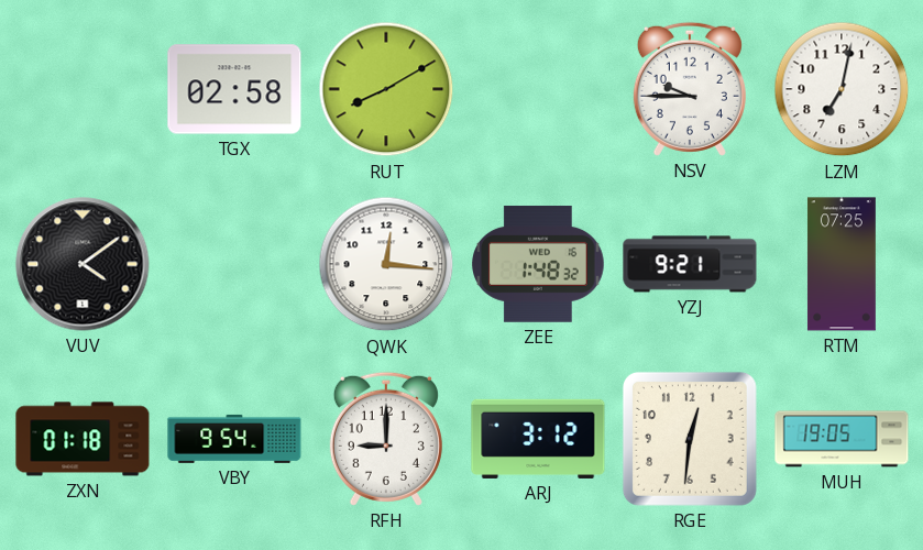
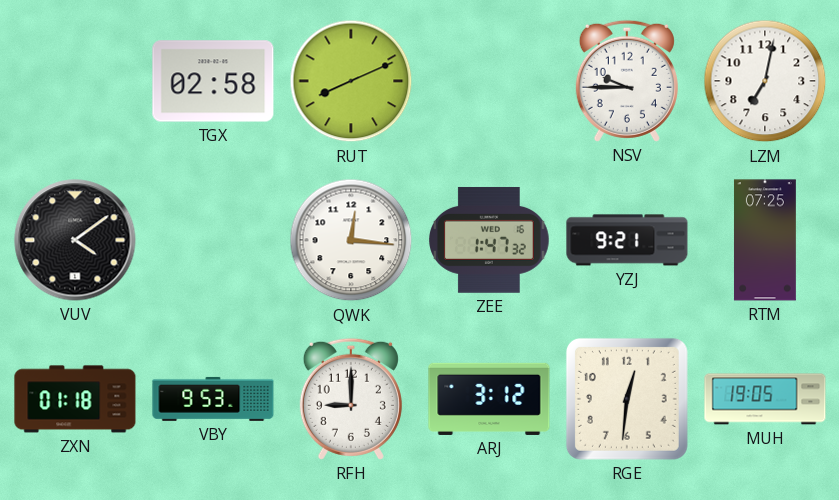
RUT: 8:10 -> 8:11
ZEE: 1:48 -> 1:47
VBY: 9:54 -> 9:53
